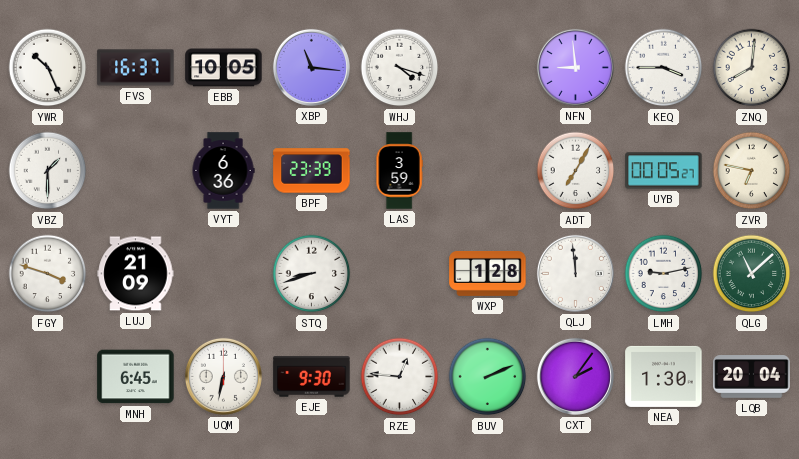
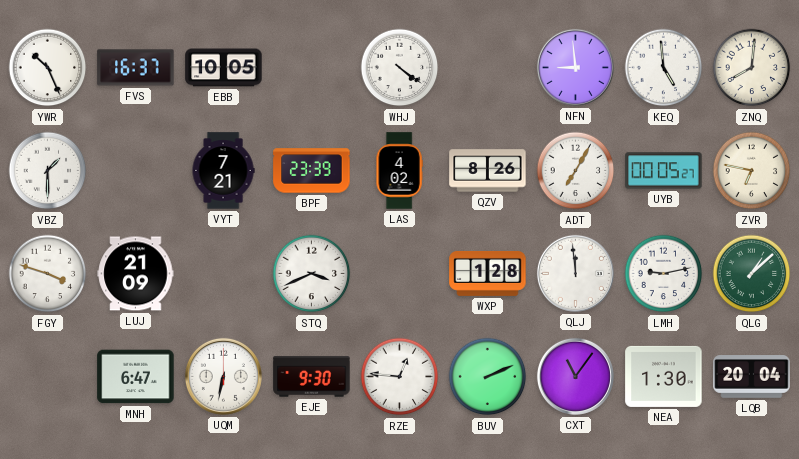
XBP: 11:16 -> none
WHJ: 4:18 -> 4:21
KEQ: 3:45 -> 4:59
VYT: 6:36 -> 7:21
LAS: 3:59 -> 4:02
QZV: none -> 8:26
STQ: 8:42 -> 3:41
QLG: 11:08 -> 1:08
MNH: 6:45 -> 6:47
CXT: 2:06 -> 11:06
